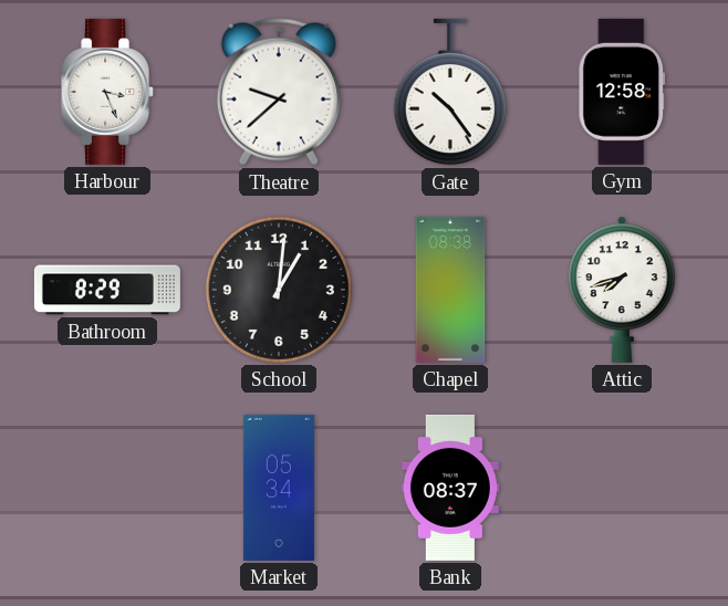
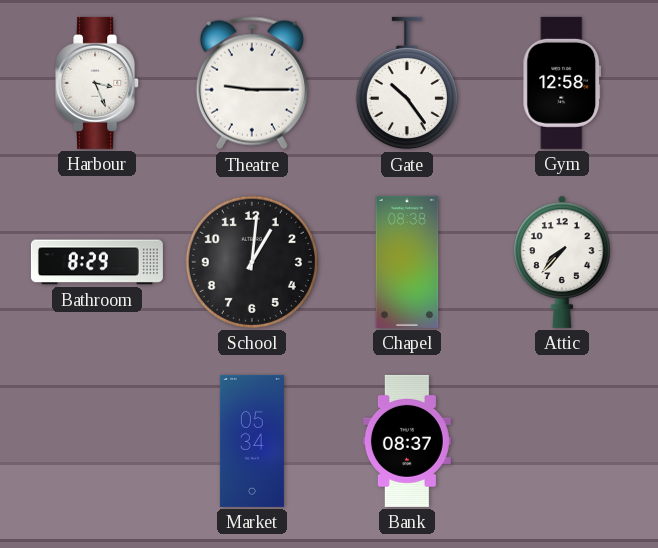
Theatre: 9:38 -> 9:15
Attic: 7:42 -> 7:37
